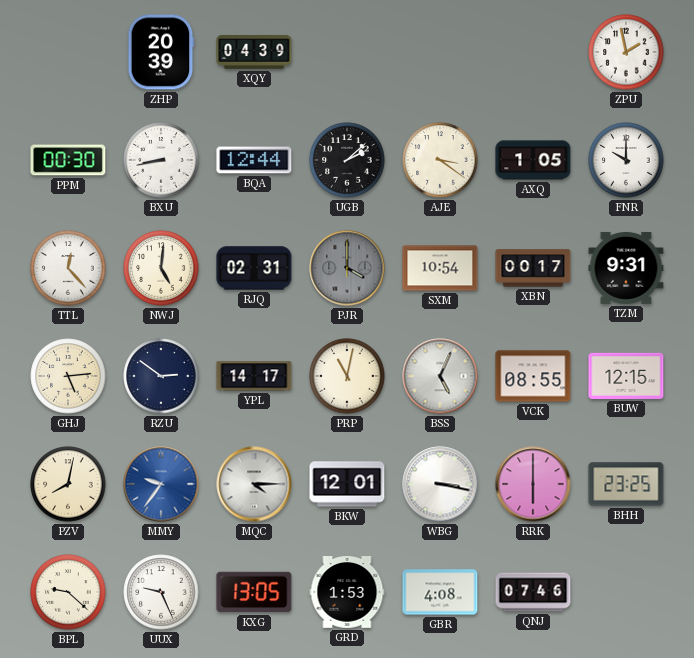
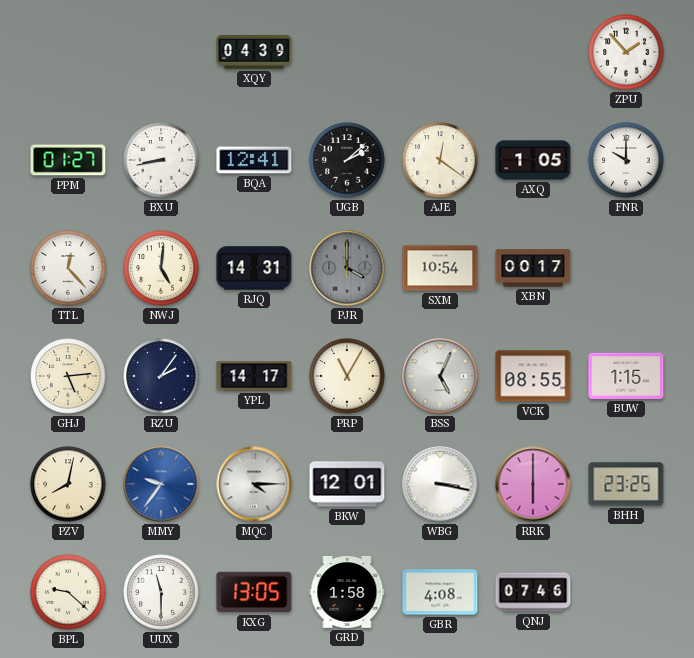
ZHP: 20:39 -> none
ZPU: 1:58 -> 1:53
PPM: 00:30 -> 01:27
BQA: 12:44 -> 12:41
AJE: 3:21 -> 12:21
RJQ: 02:31 -> 14:31
TZM: 9:31 -> none
RZU: 2:51 -> 2:06
PRP: 11:02 -> 11:05
BUW: 12:15 -> 1:15
UUX: 9:26 -> 11:30
GRD: 1:53 -> 1:58
